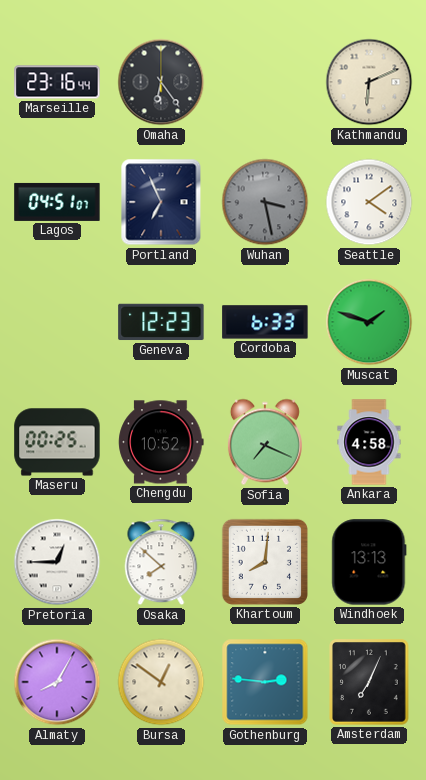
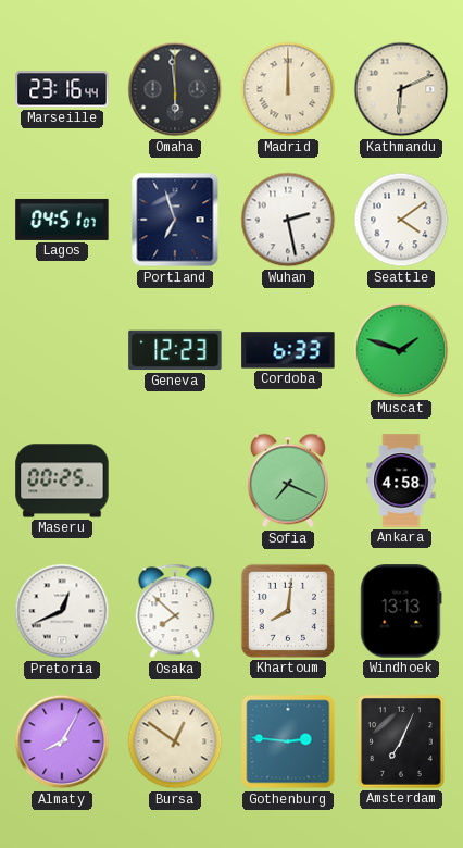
Omaha: 6:24 -> 5:59
Madrid: none -> 12:00
Portland: 6:56 -> 6:57
Wuhan: 3:28 -> 2:28
Wuhan dial: grey -> white
Chengdu: 10:52 -> none
Pretoria: 12:45 -> 12:41
